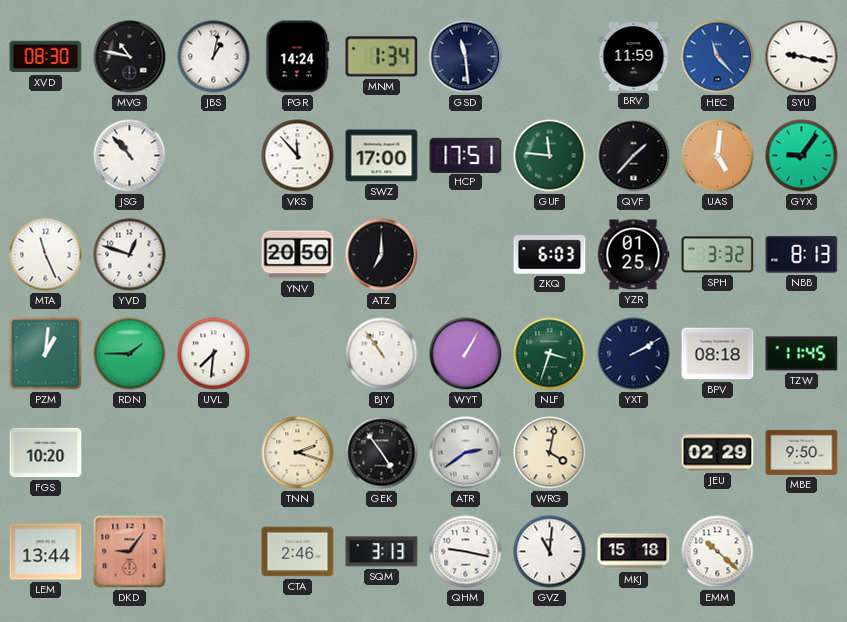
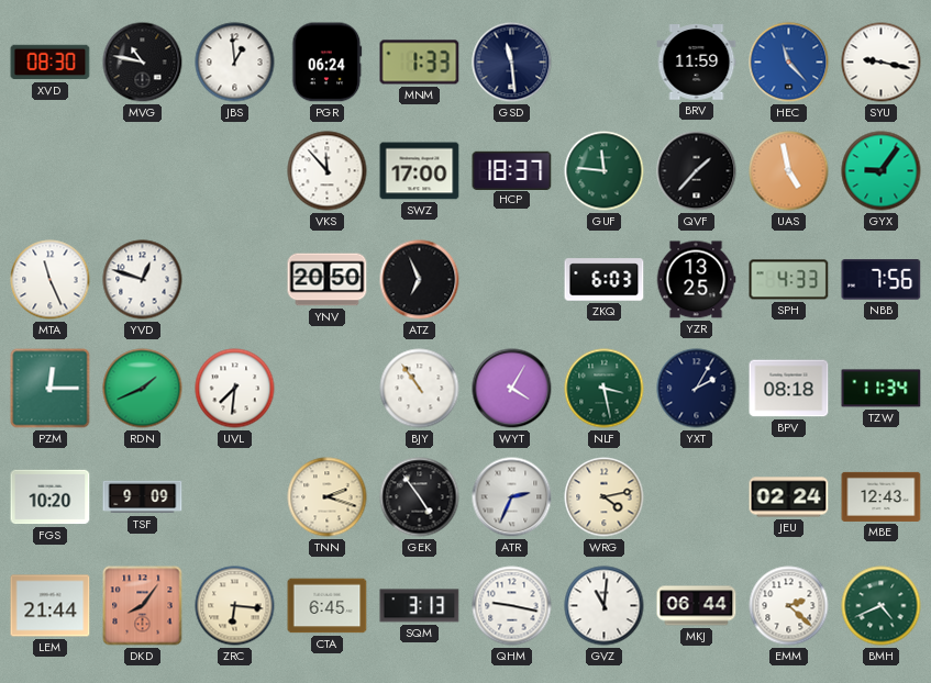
JBS: 1:02 -> 12:59
PGR: 14:24 -> 06:24
MNM: 1:34 -> 1:33
JSG: 10:53 -> none
HCP: 17:51 -> 18:37
UAS: 5:01 -> 4:58
ATZ: 7:00 -> 6:56
YZR: 01:25 -> 13:25
SPH: 3:32 -> 4:33
NBB: 8:13 -> 7:56
PZM: 1:01 -> 12:15
RDN: 1:45 -> 1:41
WYT: 1:05 -> 4:05
NLF: 3:33 -> 3:28
YXT: 2:10 -> 2:05
TZW: 11:45 -> 11:34
TSF: none -> 9:09
ATR: 2:39 -> 2:34
WRG: 4:02 -> 4:13
JEU: 02:29 -> 02:24
MBE: 9:50 -> 12:43
LEM: 13:44 -> 21:44
DKD: 9:06 -> 8:06
ZRC: none -> 6:16
CTA: 2:46 -> 6:45
MKJ: 15:18 -> 06:44
EMM: 10:22 -> 2:22
BMH: none -> 4:41
